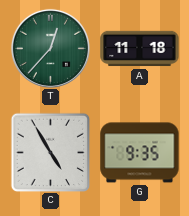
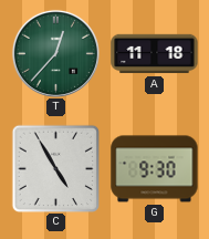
G: 9:35 -> 9:30
